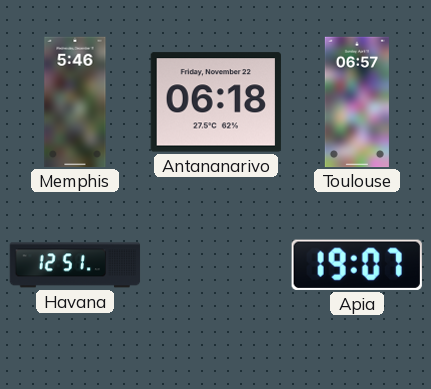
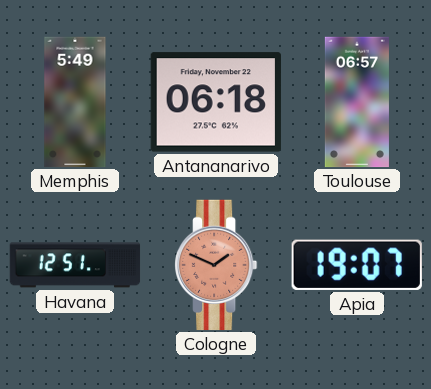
Memphis: 5:46 -> 5:49
Cologne: none -> 1:49
